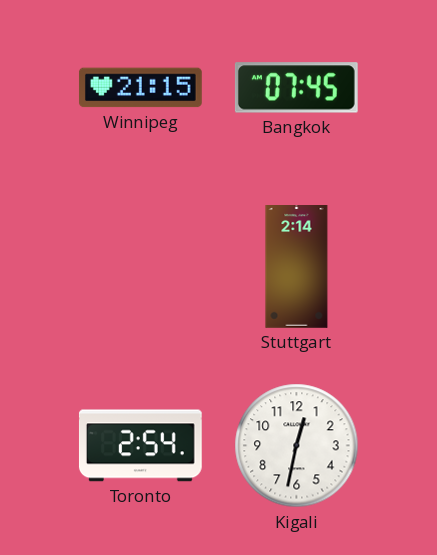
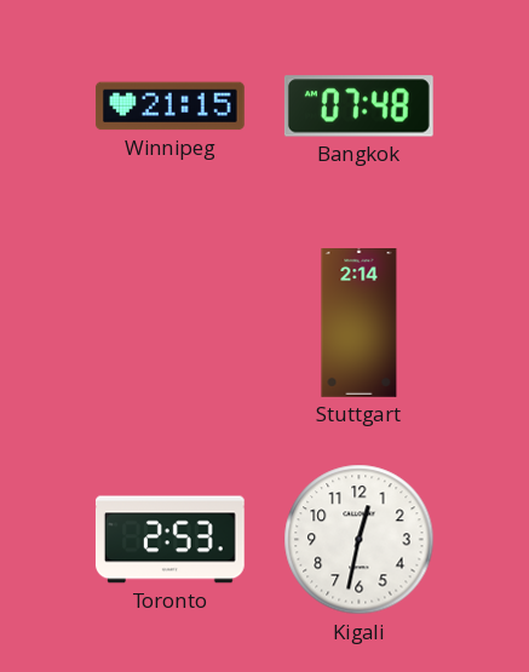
Bangkok: 07:45 -> 07:48
Toronto: 2:54 -> 2:53
